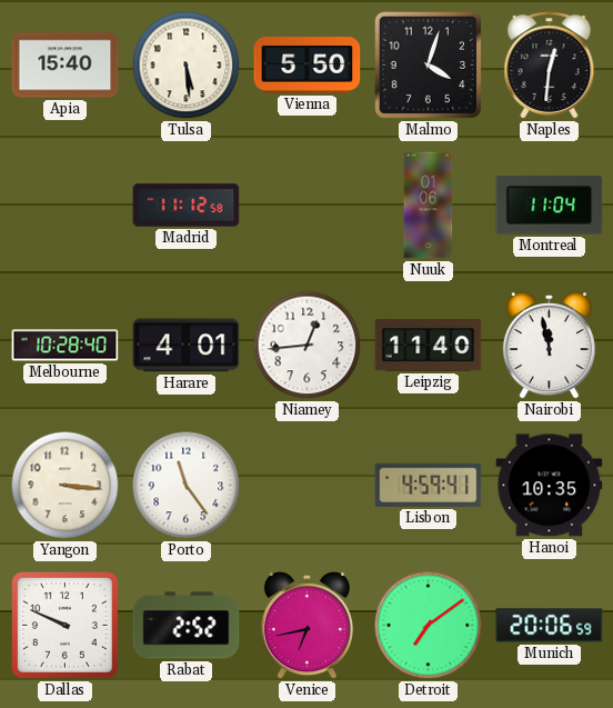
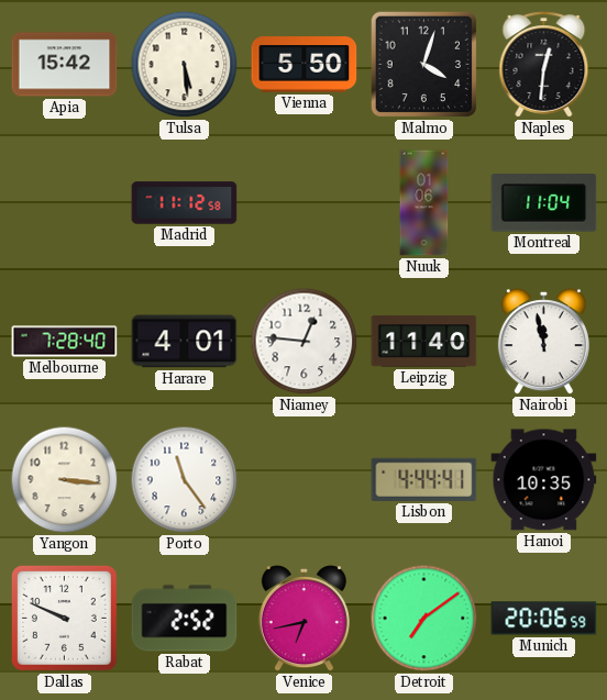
Apia: 15:40 -> 15:42
Melbourne: 10:28 -> 7:28
Niamey: 12:44 -> 12:46
Lisbon: 4:59 -> 4:44
